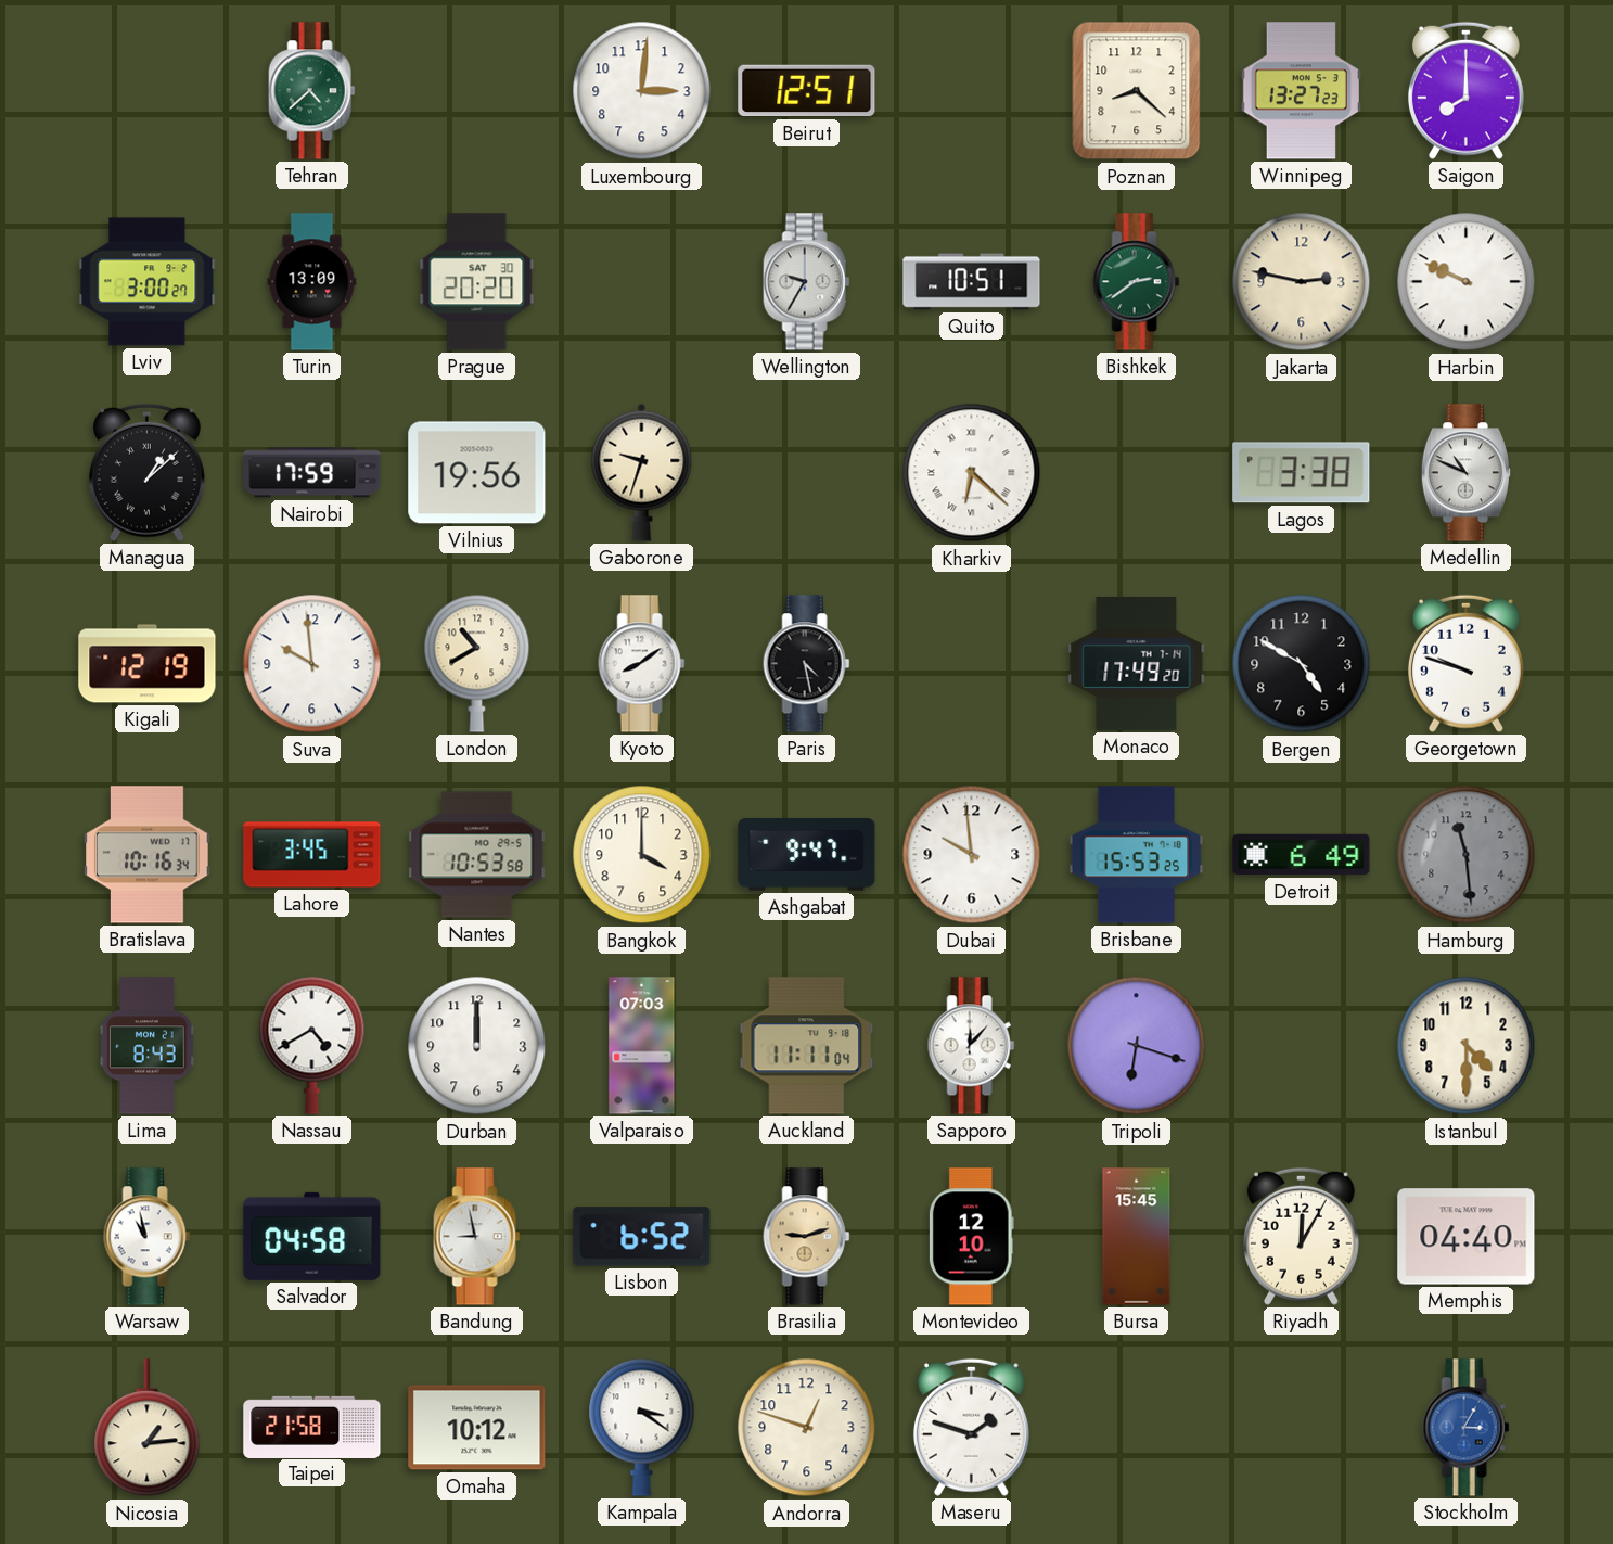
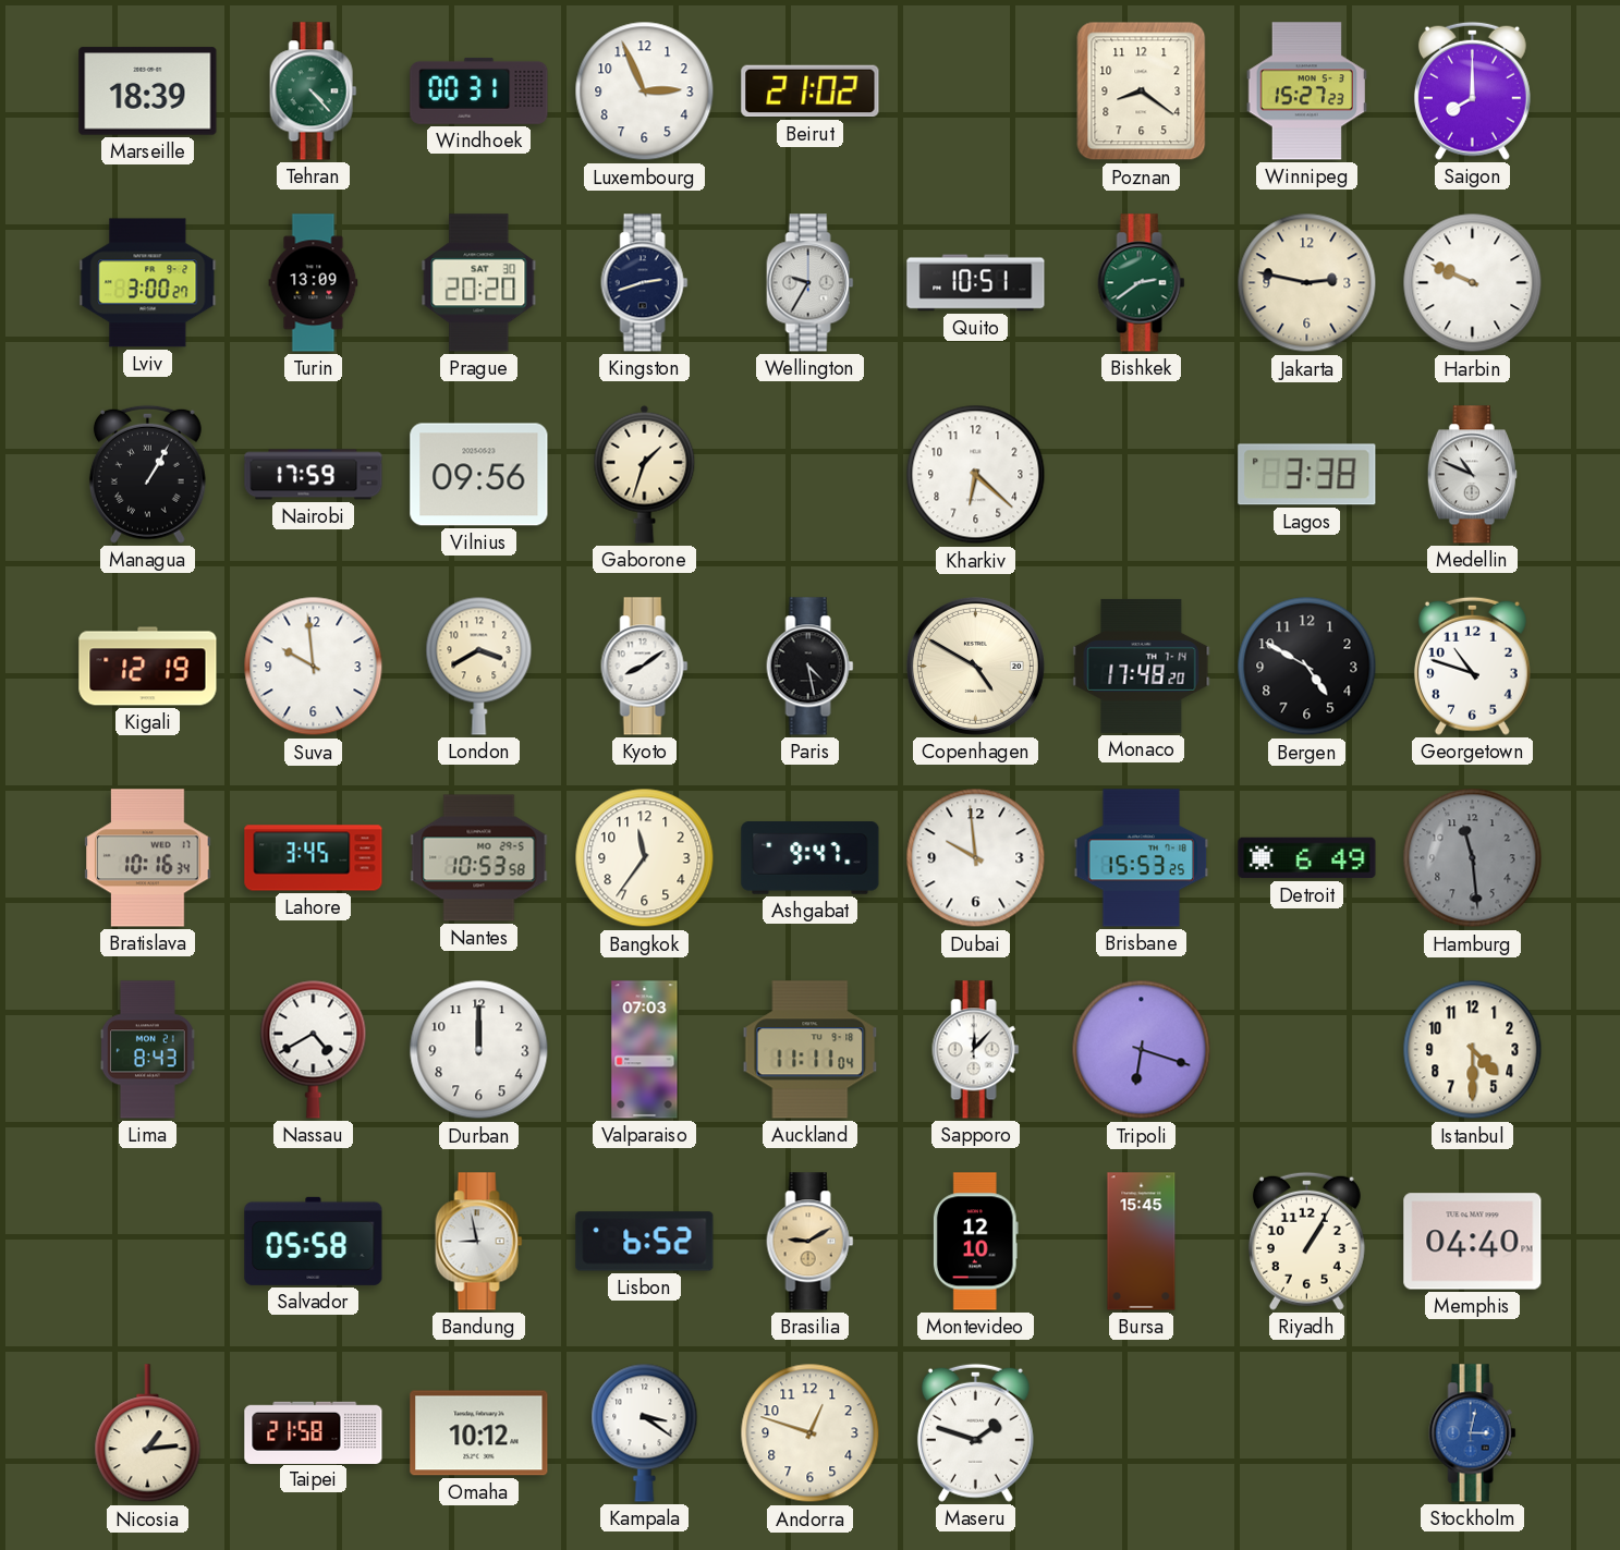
Marseille: none -> 18:39
Tehran: 4:38 -> 4:23
Windhoek: none -> 00:31
Luxembourg: 3:01 -> 2:56
Beirut: 12:51 -> 21:02
Poznan: 8:22 -> 8:21
Winnipeg: 13:27 -> 15:27
Kingston: none -> 2:42
Managua: 1:08 -> 1:05
Vilnius: 19:56 -> 09:56
Gaborone: 9:33 -> 1:33
Kharkiv numerals: Roman -> Arabic
London: 10:40 -> 3:40
Copenhagen: none -> 4:50
Monaco: 17:49 -> 17:48
Georgetown: 9:48 -> 10:48
Bangkok: 4:00 -> 11:36
Warsaw: 10:58 -> none
Salvador: 04:58 -> 05:58
Brasilia: 9:12 -> 9:10
Riyadh: 12:05 -> 1:05
Stockholm: 3:05 -> 3:02
